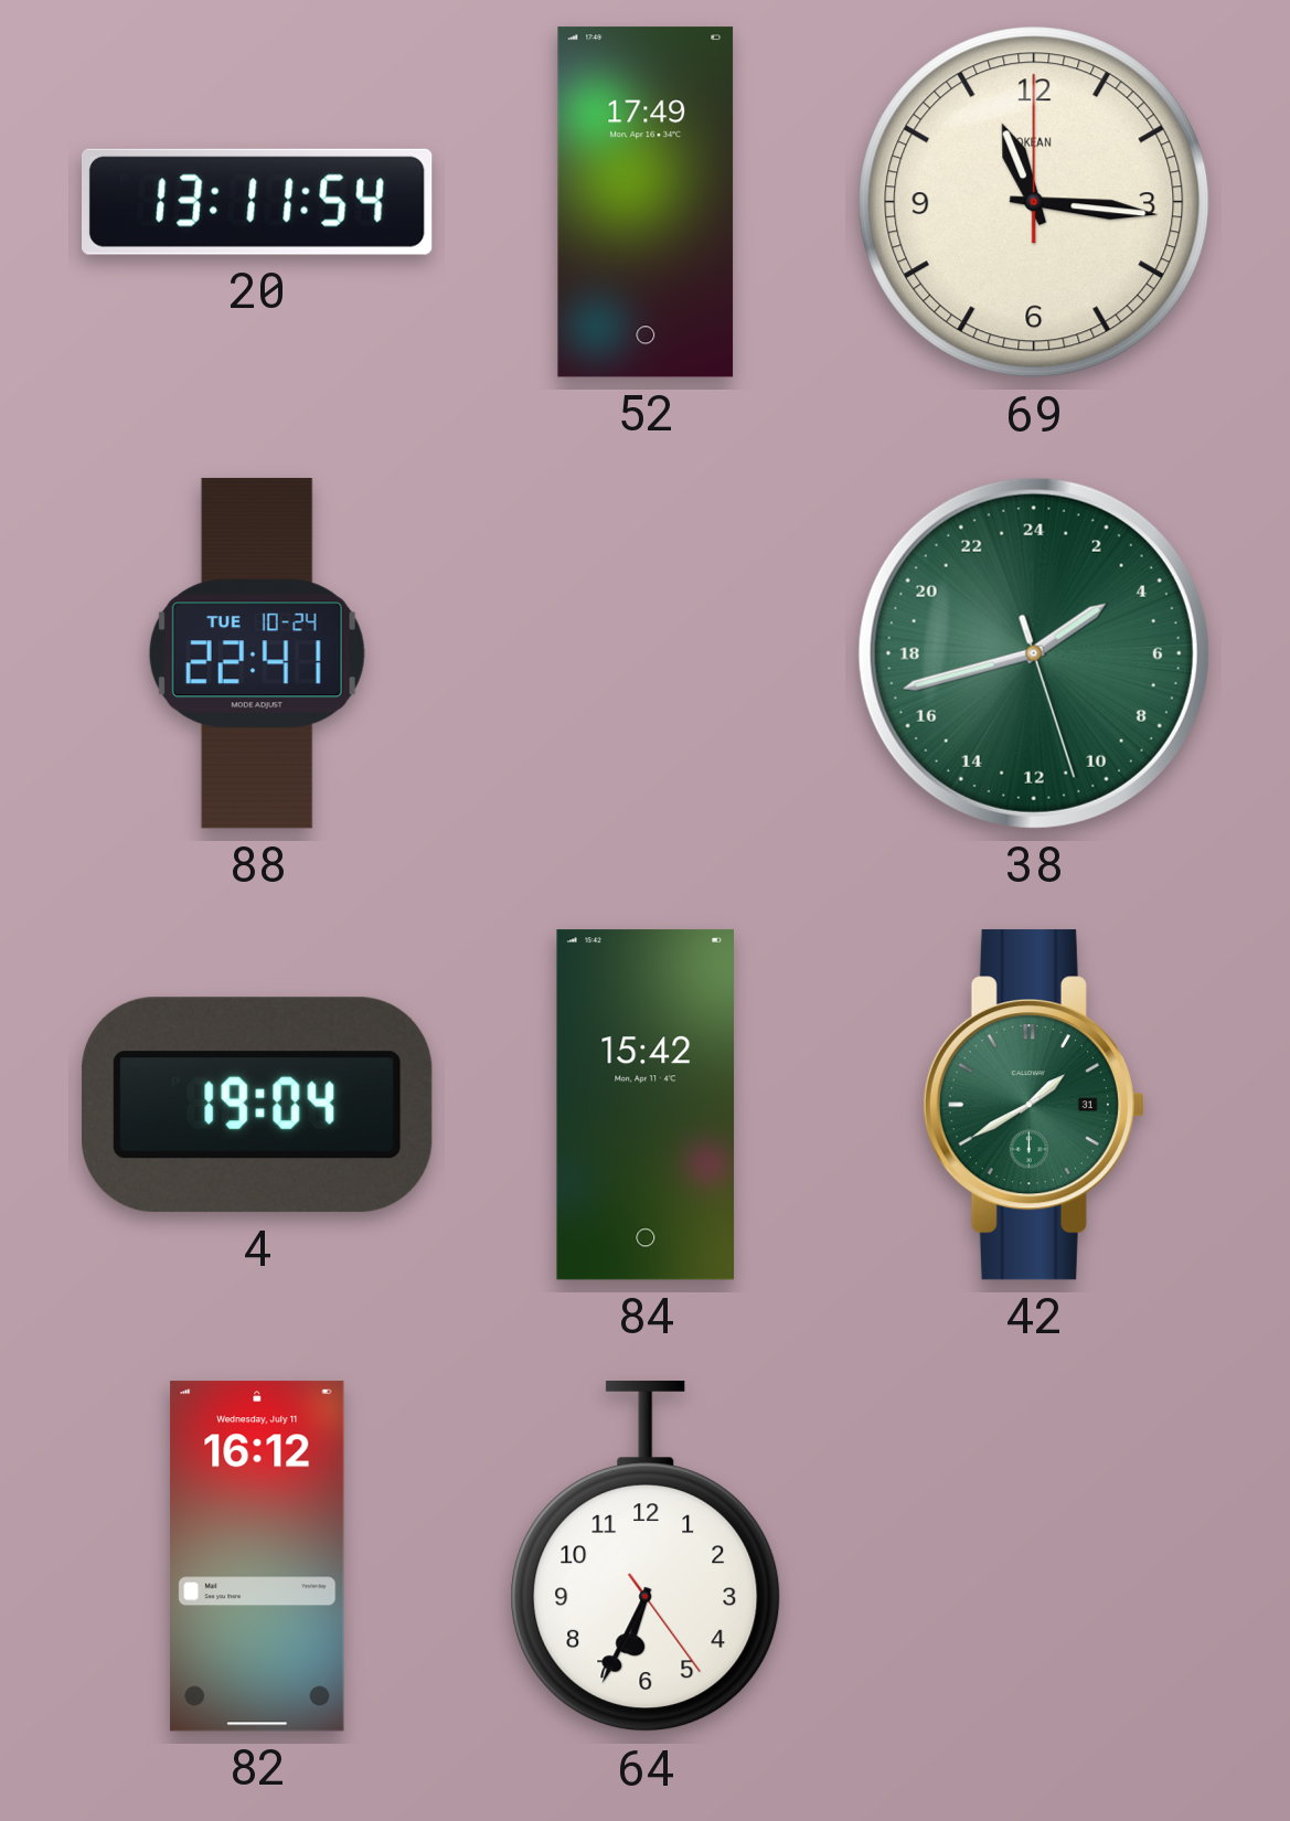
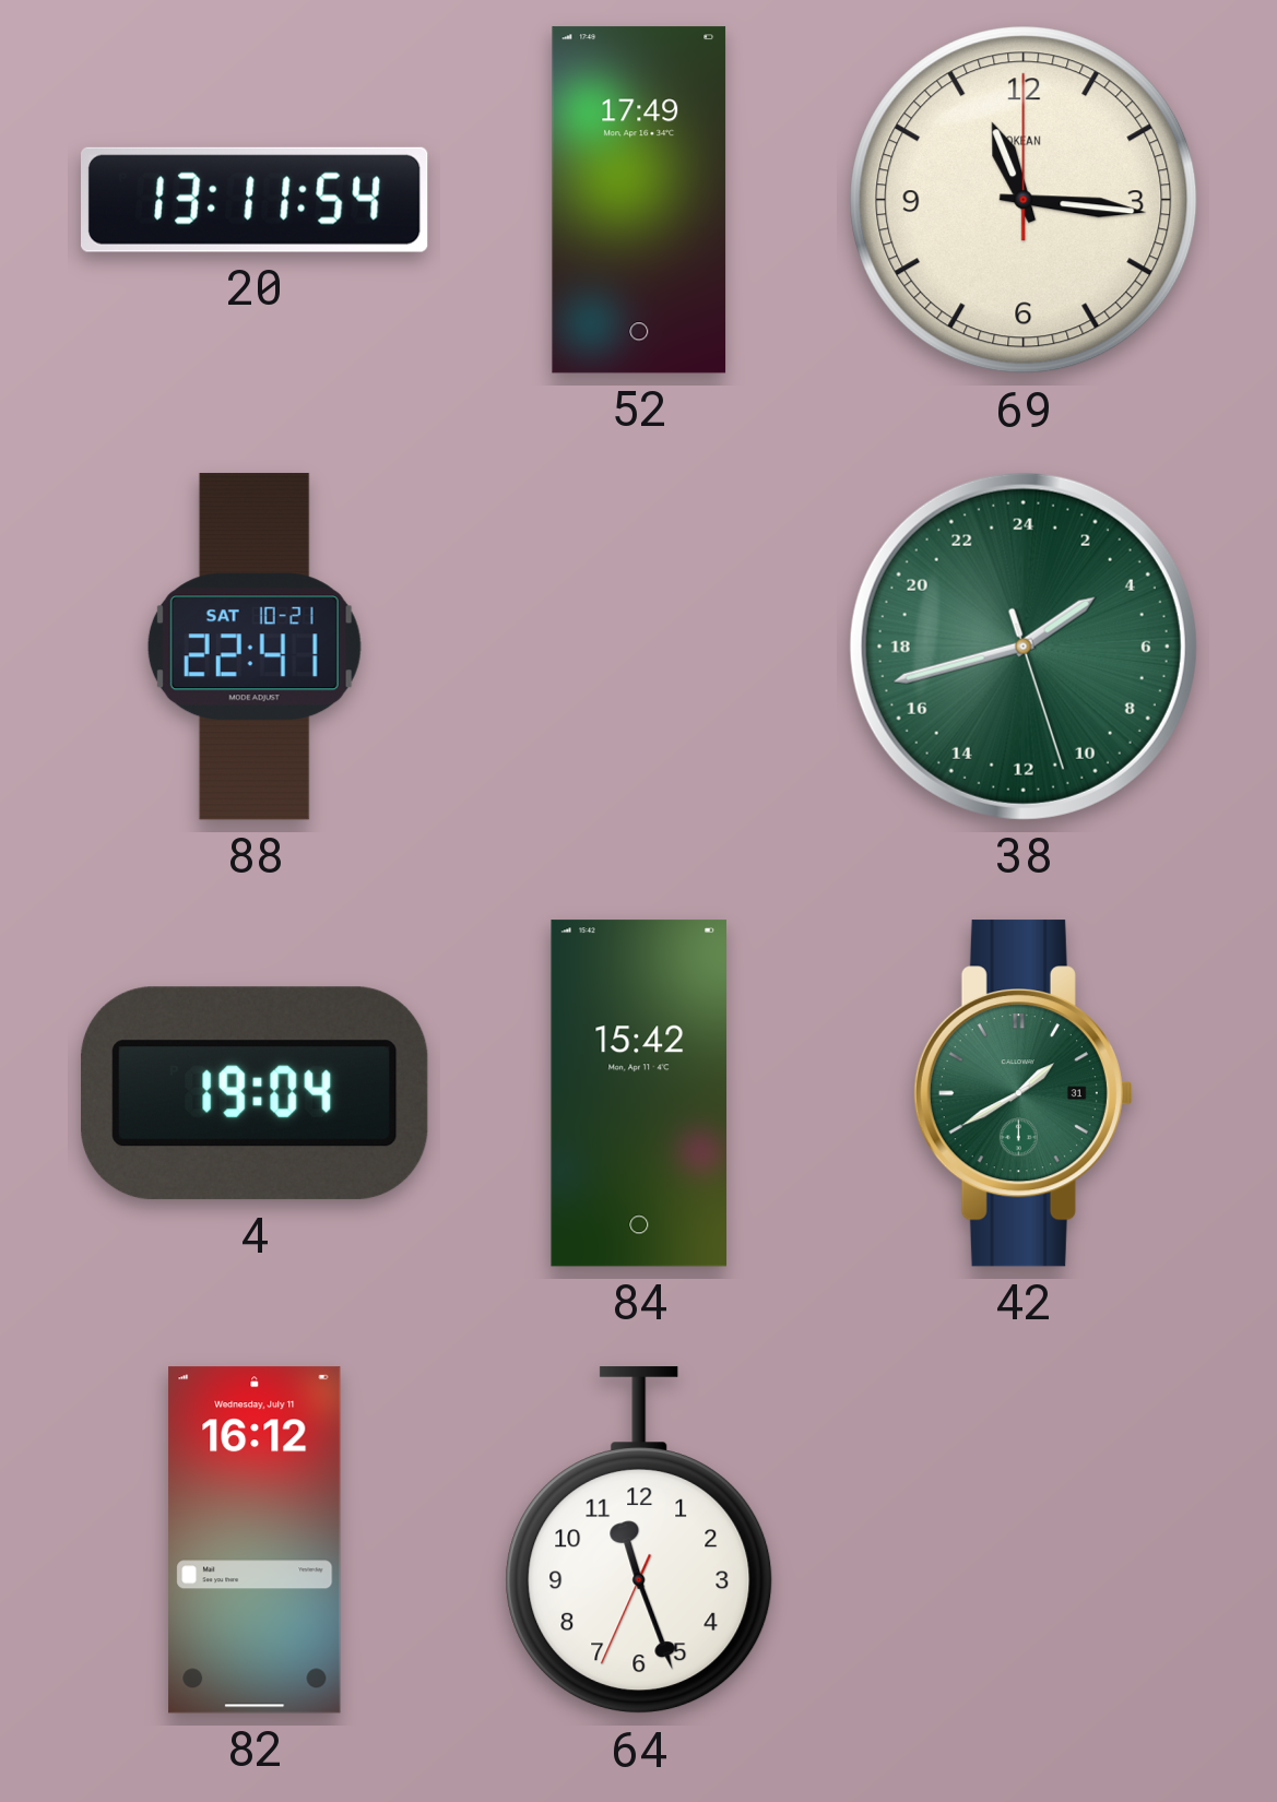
88 date: TUE 10-24 -> SAT 10-21
64: 6:34 -> 11:26
